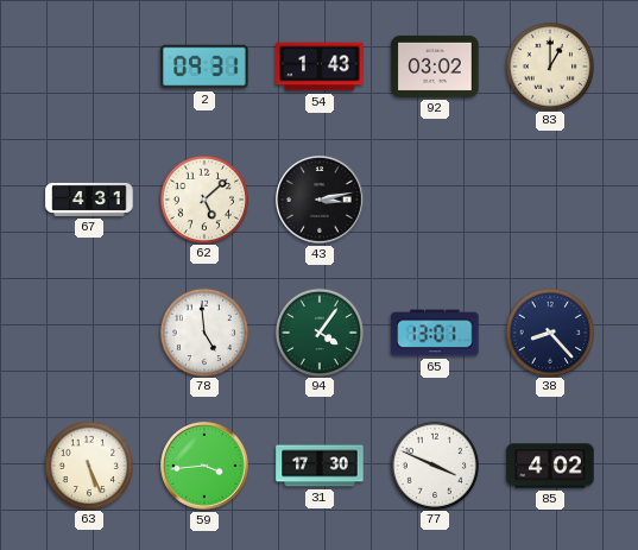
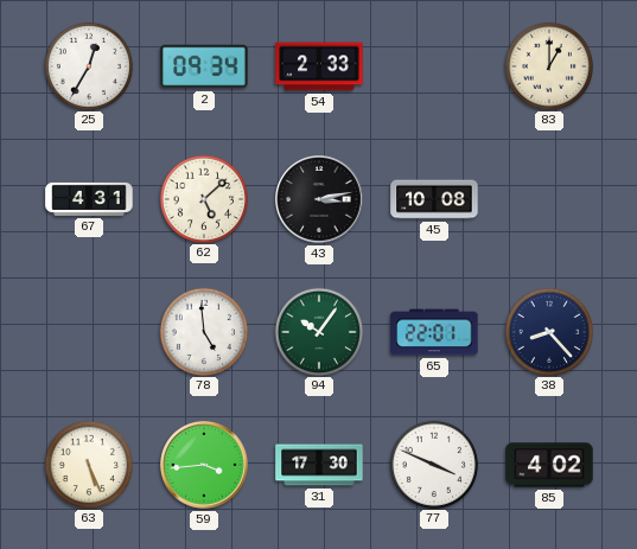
25: none -> 12:35
2: 09:31 -> 09:34
54: 1:43 -> 2:33
92: 03:02 -> none
45: none -> 10:08
94: 4:06 -> 10:06
65: 13:01 -> 22:01
